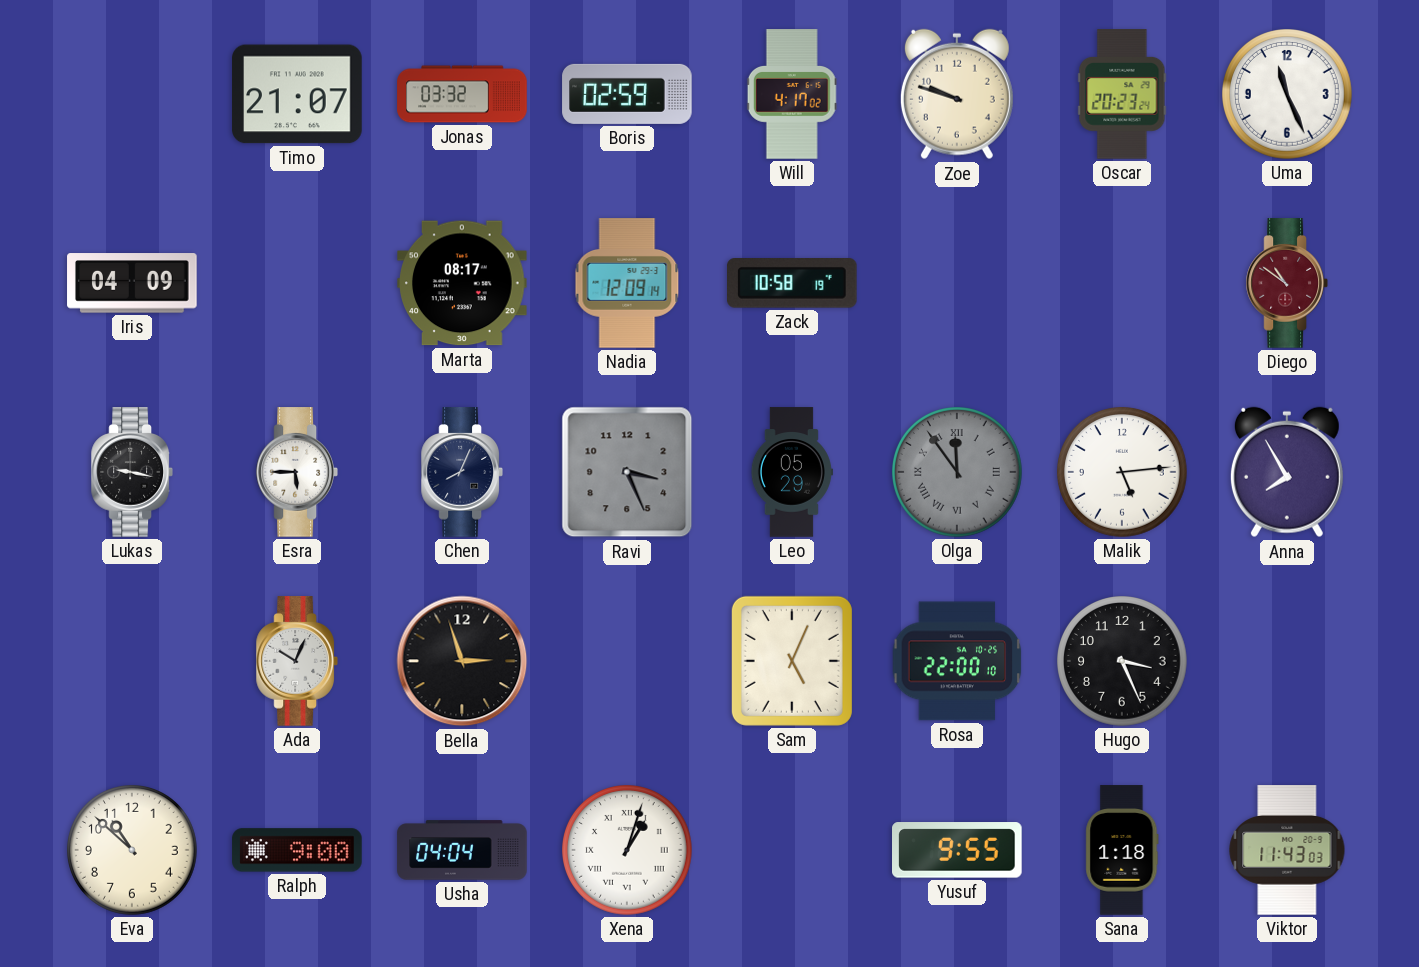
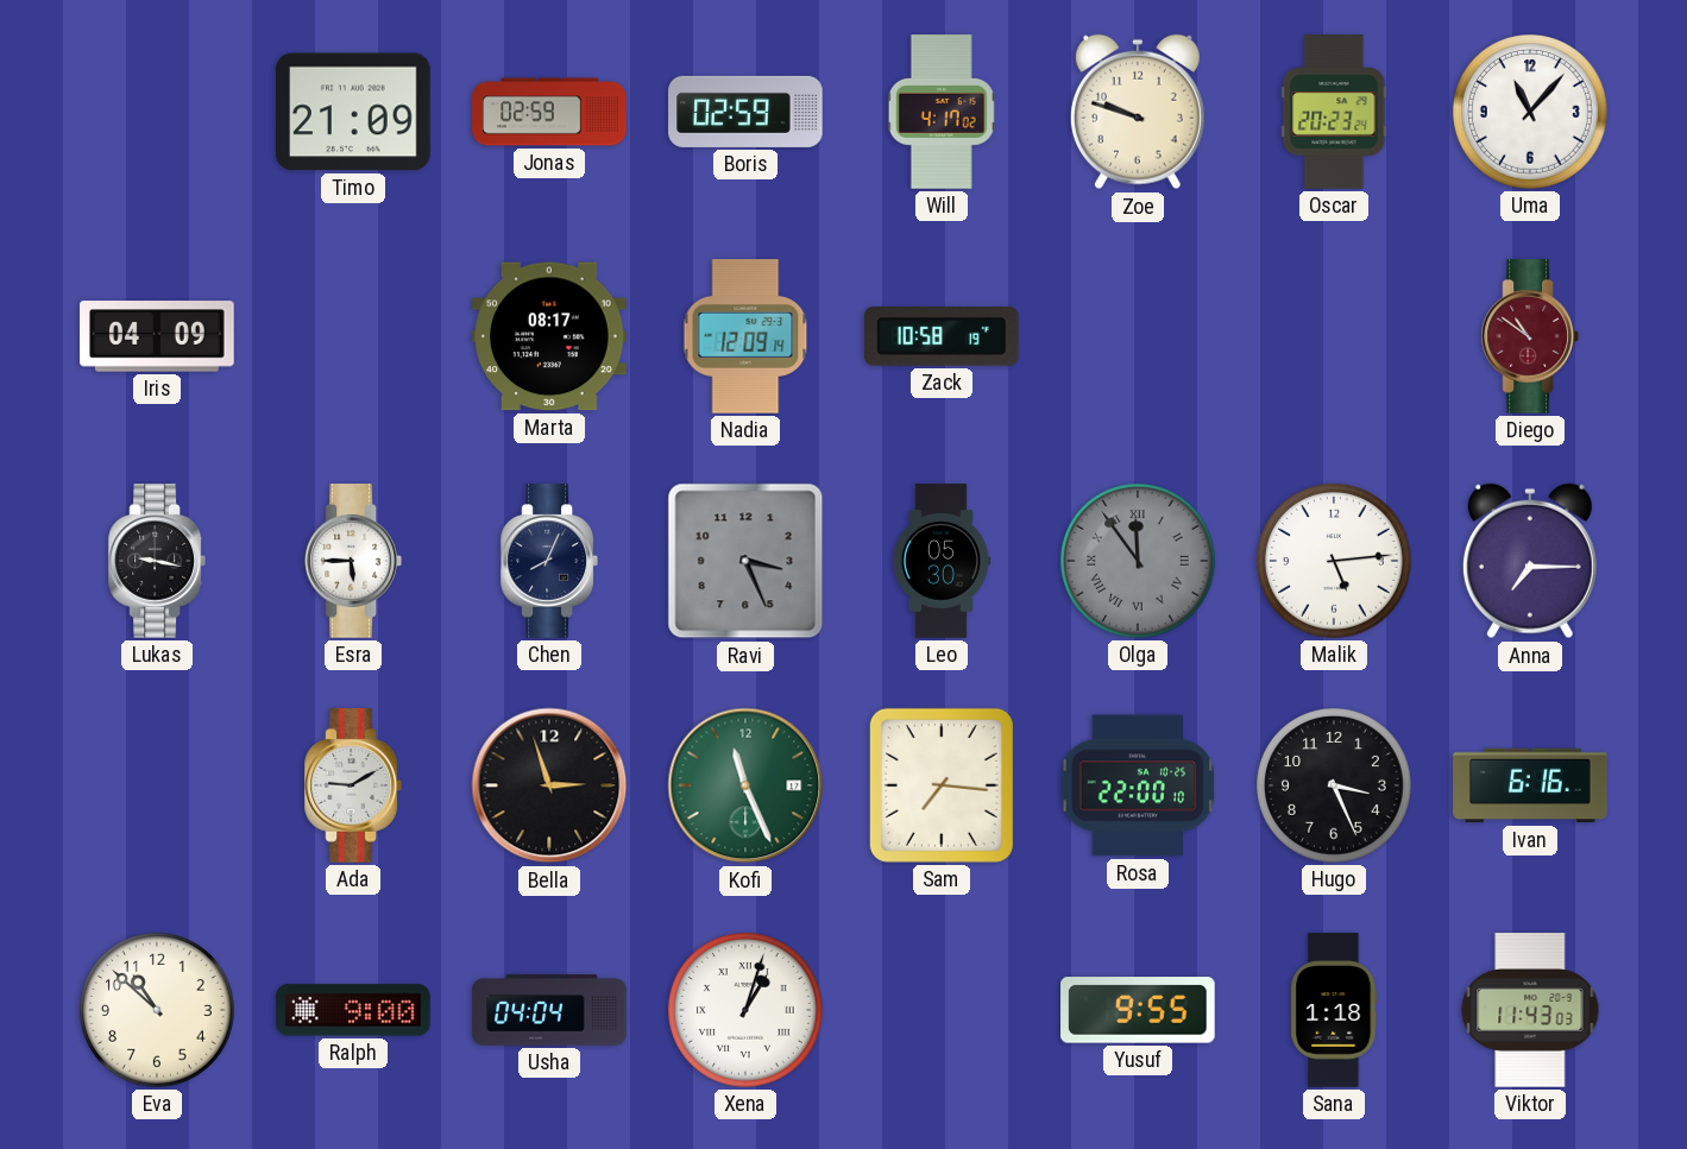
Timo: 21:07 -> 21:09
Jonas: 03:32 -> 02:59
Uma: 11:26 -> 11:07
Leo: 05:29 -> 05:30
Anna: 7:55 -> 7:15
Ada: 10:04 -> 9:10
Kofi: none -> 11:26
Sam: 5:04 -> 7:16
Ivan: none -> 6:16
